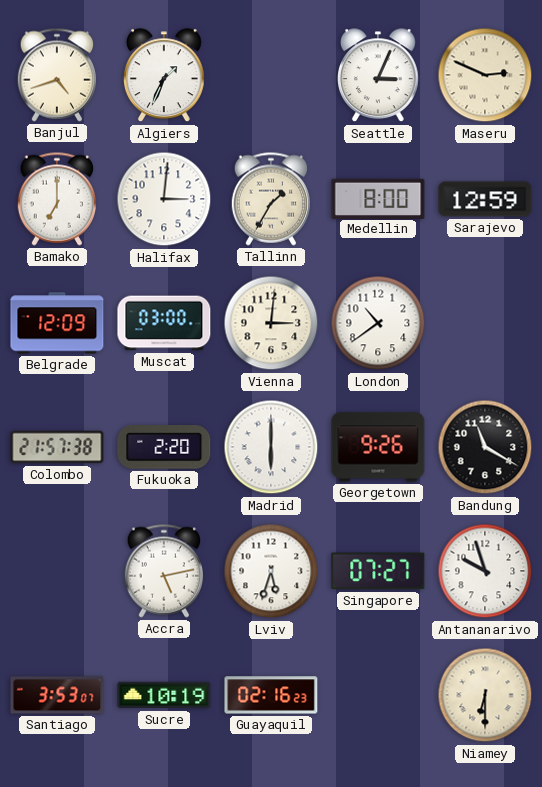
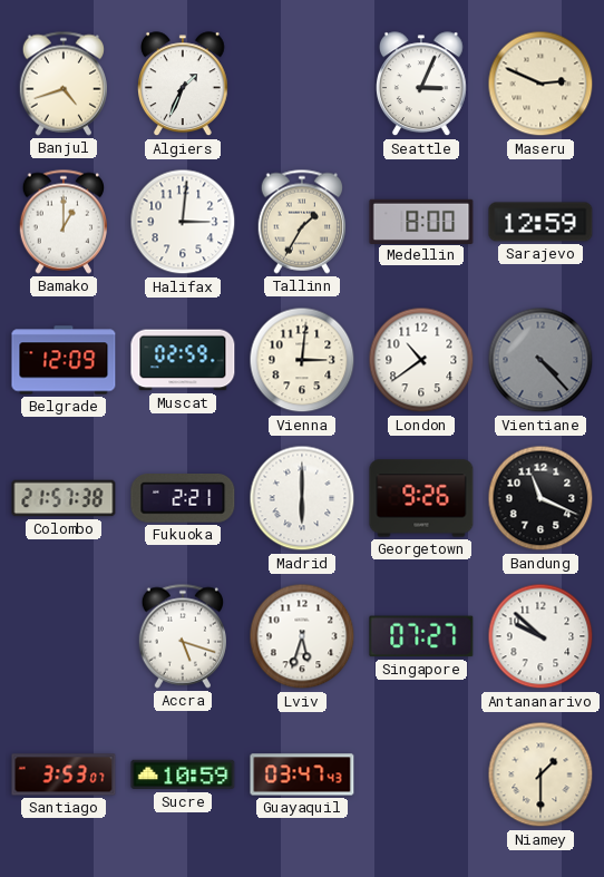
Bamako: 7:00 -> 1:00
Muscat: 03:00 -> 02:59
Vientiane: none -> 4:23
Fukuoka: 2:20 -> 2:21
Bandung: 11:20 -> 11:19
Accra: 5:13 -> 5:18
Antananarivo: 9:57 -> 9:52
Sucre: 10:19 -> 10:59
Guayaquil: 02:16 -> 03:47
Niamey: 6:30 -> 1:30
